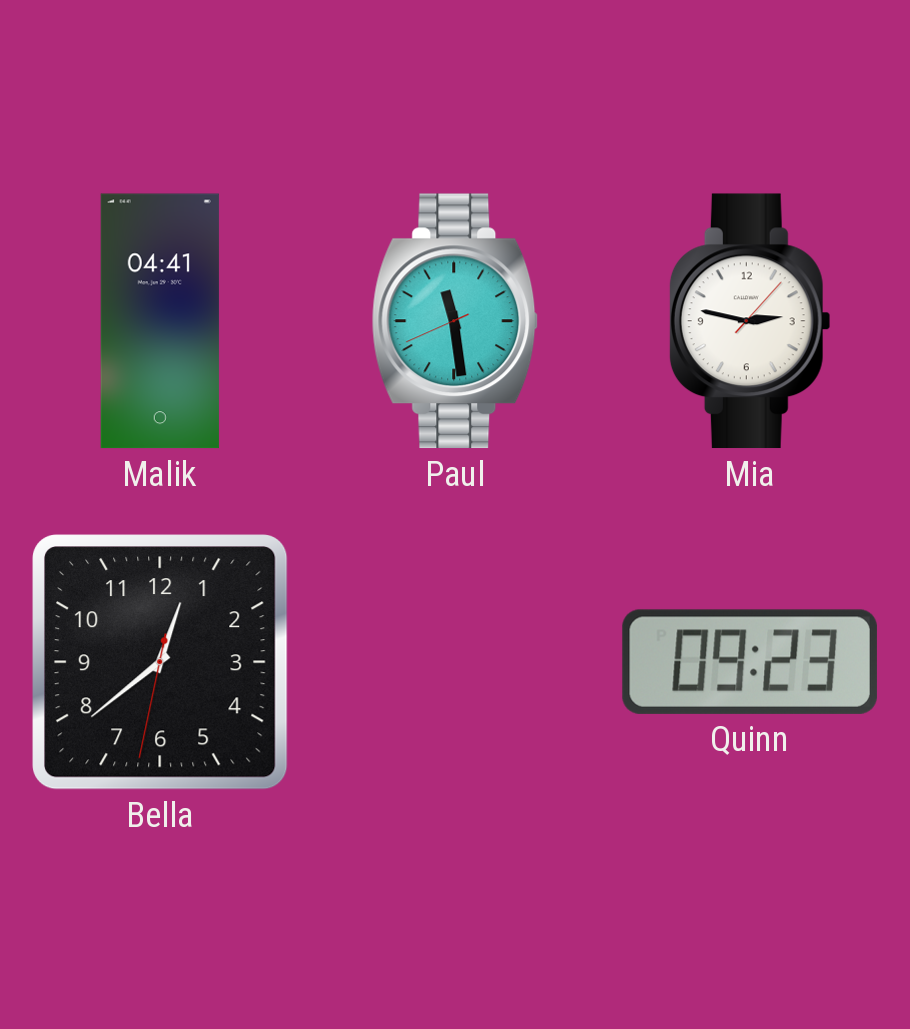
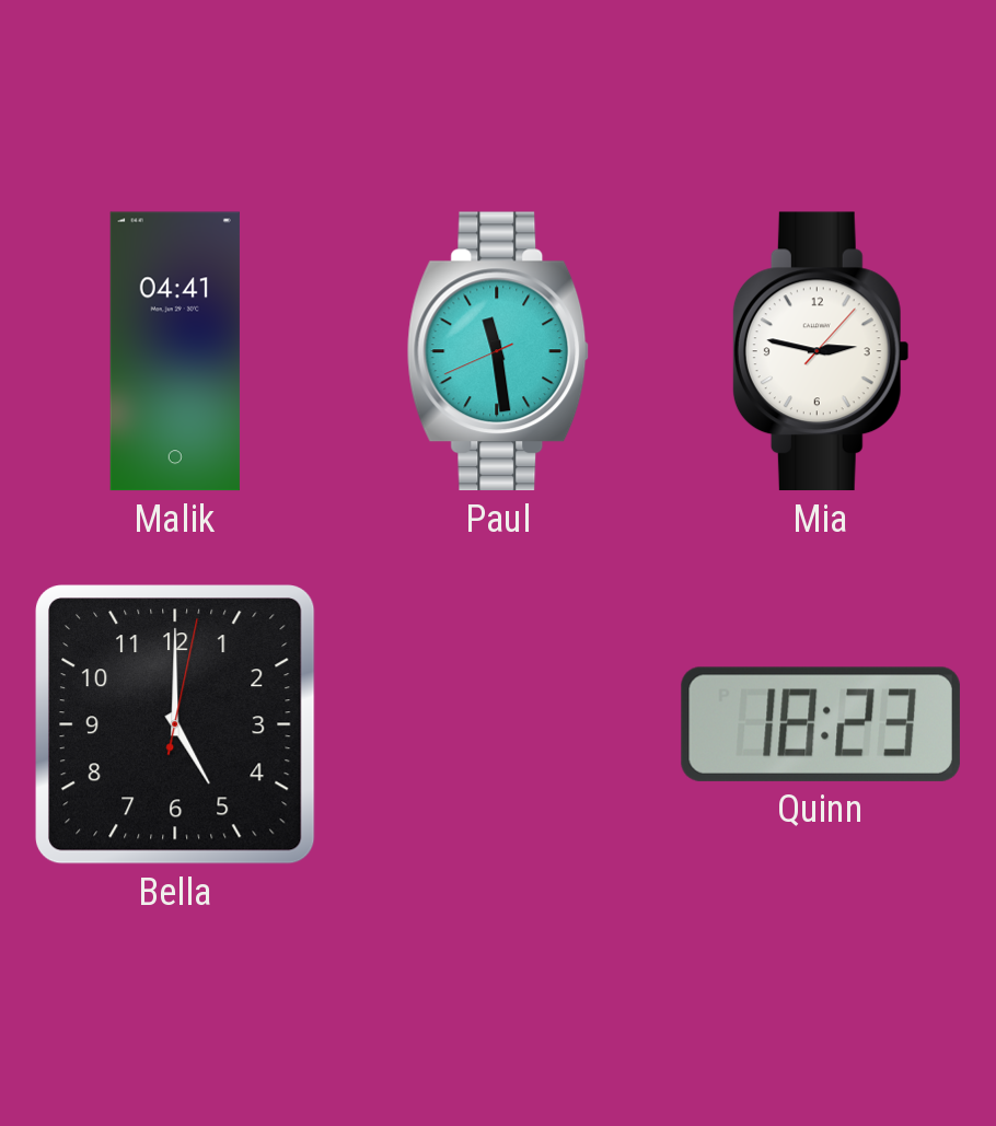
Bella: 12:38 -> 5:00
Quinn: 09:23 -> 18:23
